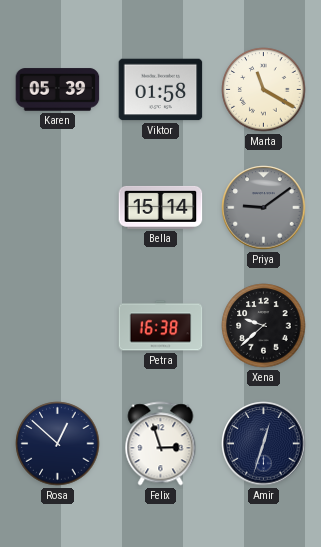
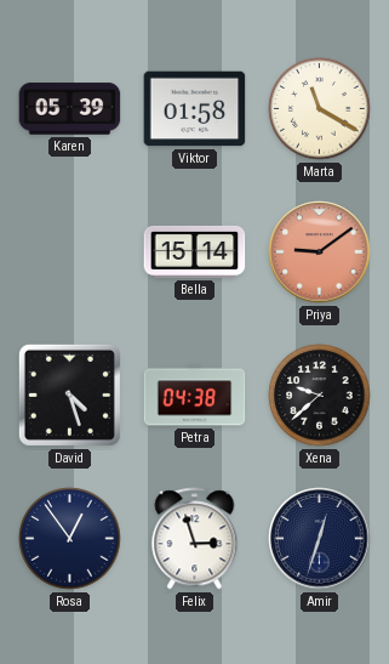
Priya dial: grey -> salmon
David: none -> 4:27
Petra: 16:38 -> 04:38
Rosa: 12:52 -> 12:54
